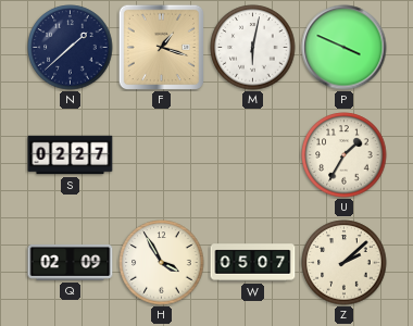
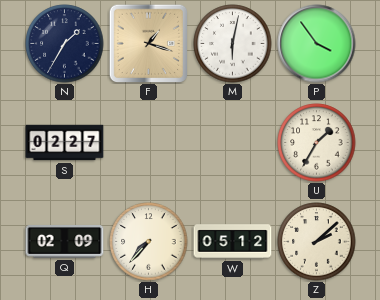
N: 1:38 -> 1:35
P: 3:49 -> 3:54
H: 3:55 -> 7:37
W: 05:07 -> 05:12
